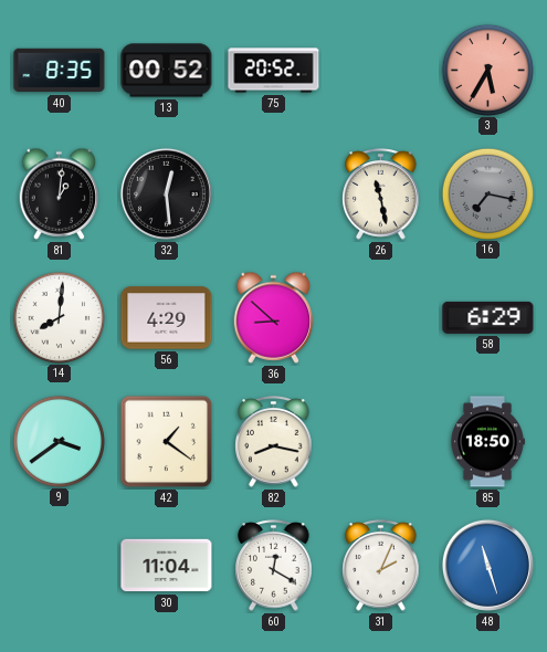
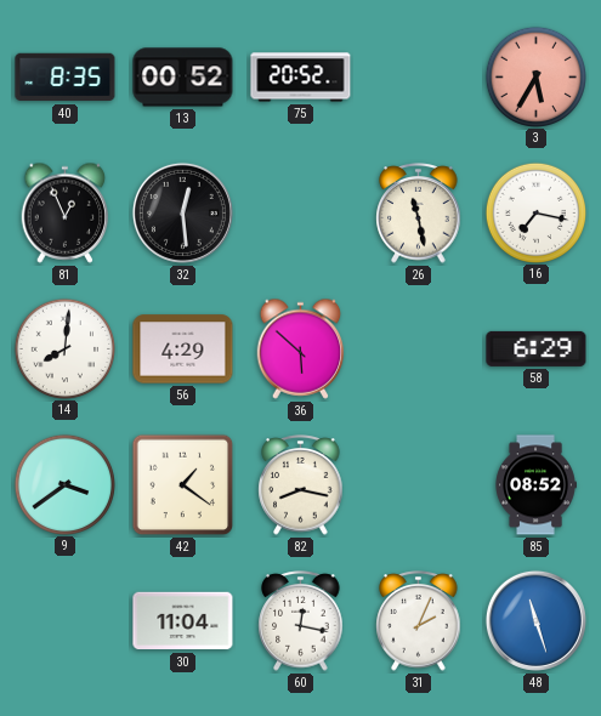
81: 1:01 -> 12:56
16 dial: grey -> white
36: 8:52 -> 5:52
85: 18:50 -> 08:52
60: 12:20 -> 12:17
